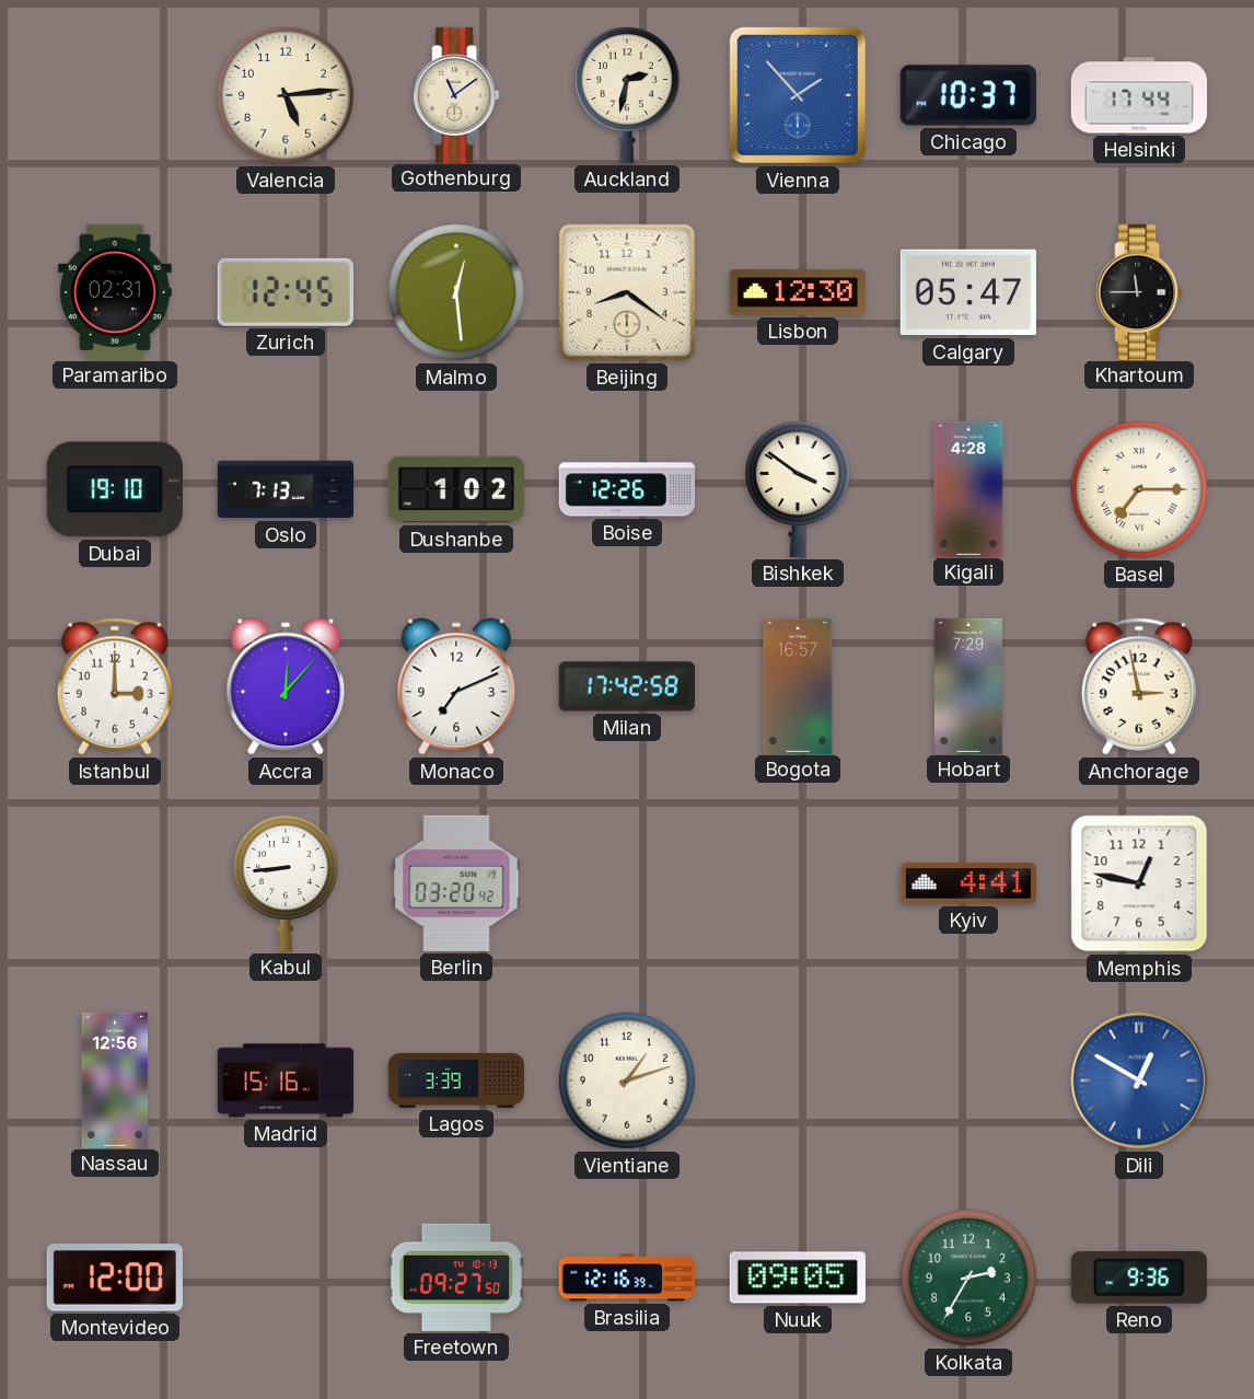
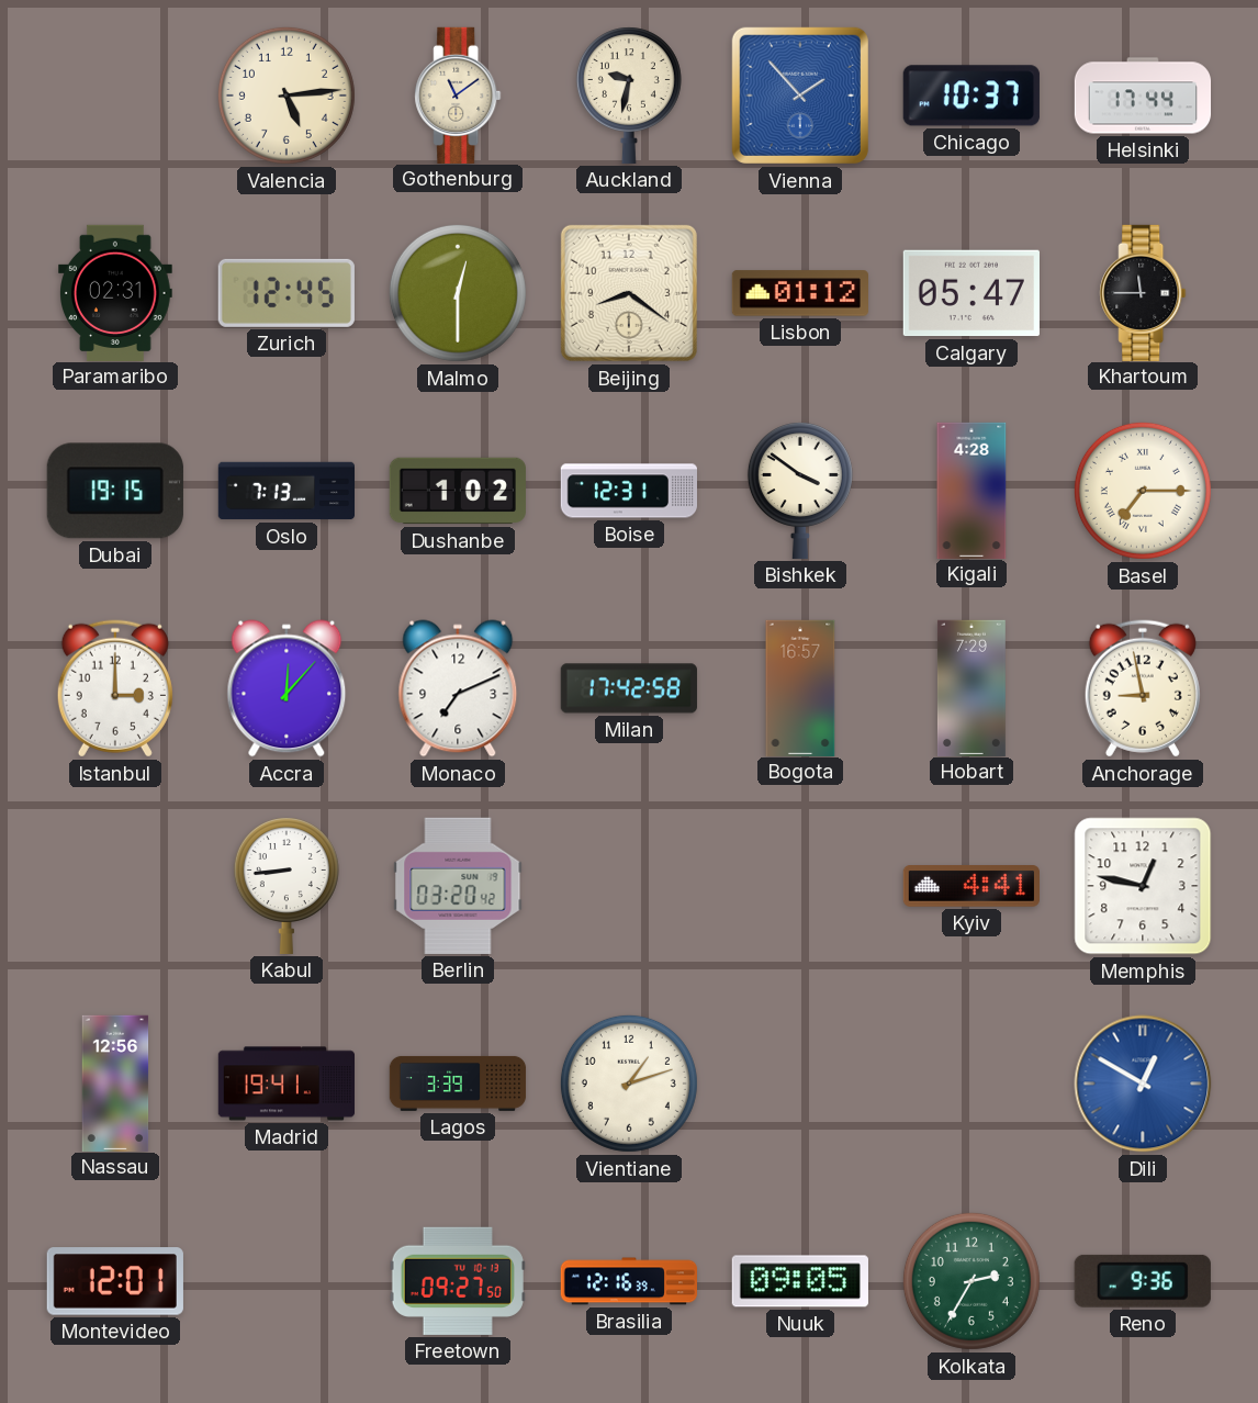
Auckland: 2:32 -> 9:32
Malmo: 12:29 -> 12:30
Lisbon: 12:30 -> 01:12
Dubai: 19:10 -> 19:15
Boise: 12:26 -> 12:31
Anchorage: 2:58 -> 8:58
Madrid: 15:16 -> 19:41
Montevideo: 12:00 -> 12:01
